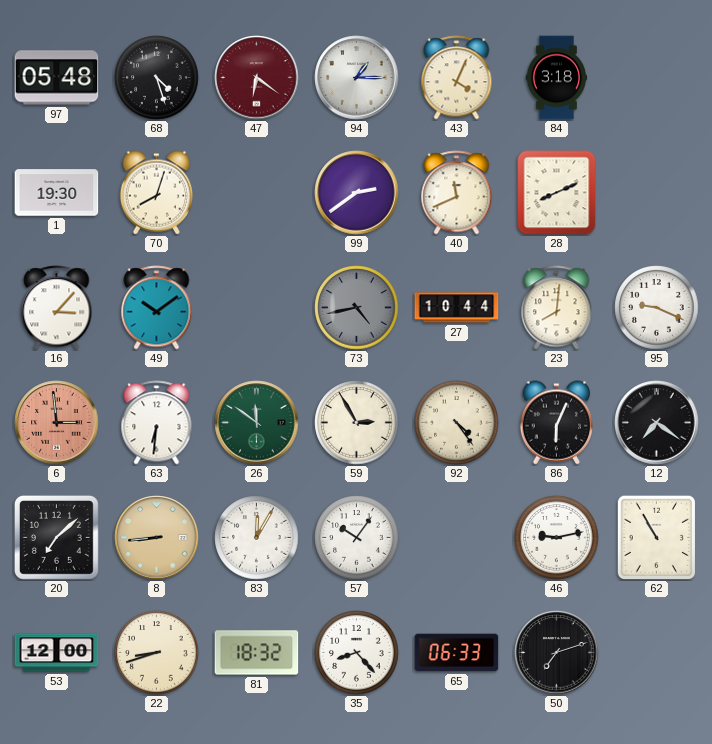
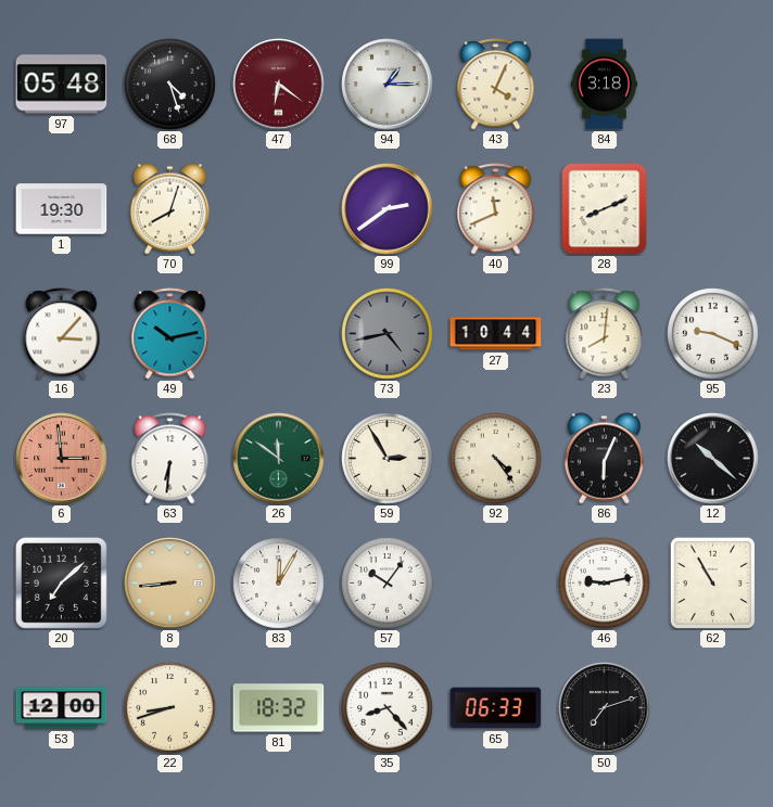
49: 10:09 -> 10:13
12: 7:21 -> 10:22
